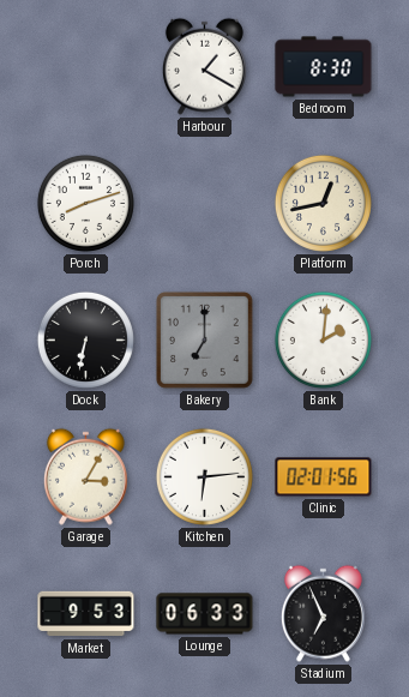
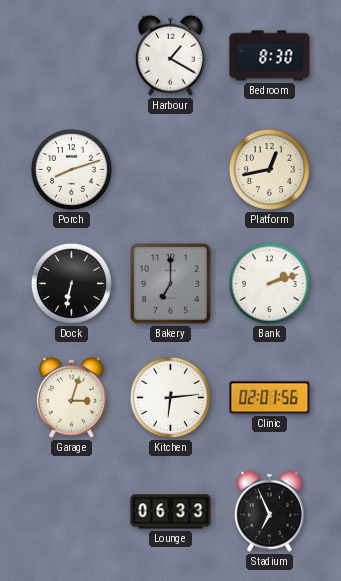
Bank: 2:01 -> 2:12
Garage: 3:05 -> 3:03
Market: 9:53 -> none
